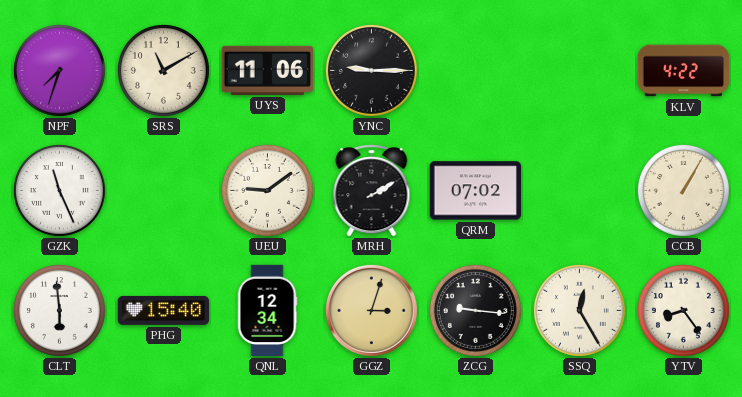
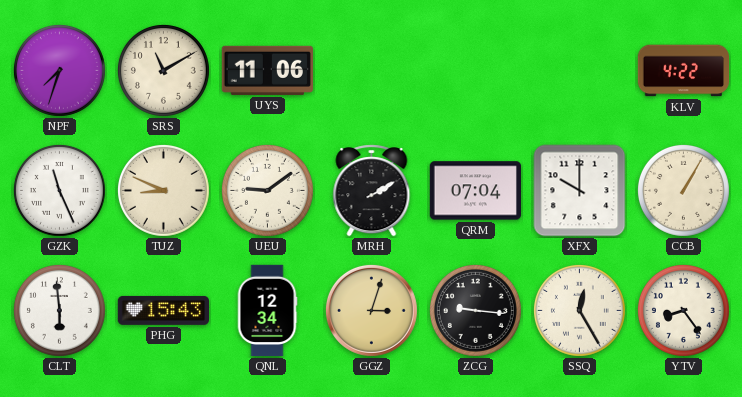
YNC: 9:15 -> none
TUZ: none -> 8:49
QRM: 07:02 -> 07:04
XFX: none -> 10:00
PHG: 15:40 -> 15:43
